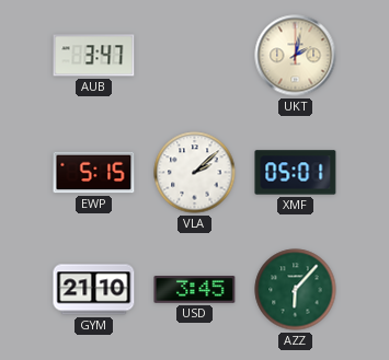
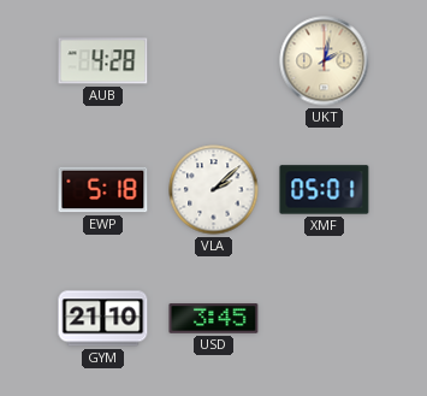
AUB: 3:47 -> 4:28
EWP: 5:15 -> 5:18
AZZ: 6:07 -> none
